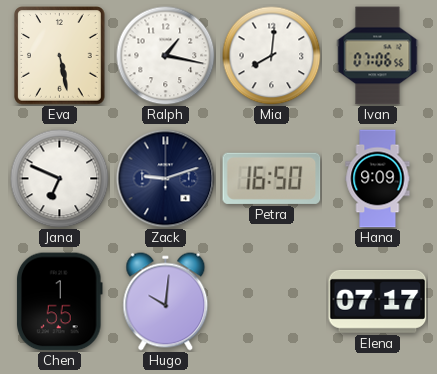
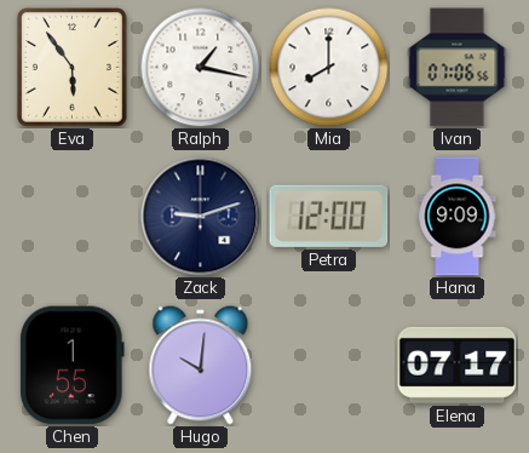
Eva: 5:28 -> 5:54
Mia: 8:01 -> 8:00
Jana: 6:49 -> none
Petra: 16:50 -> 12:00
